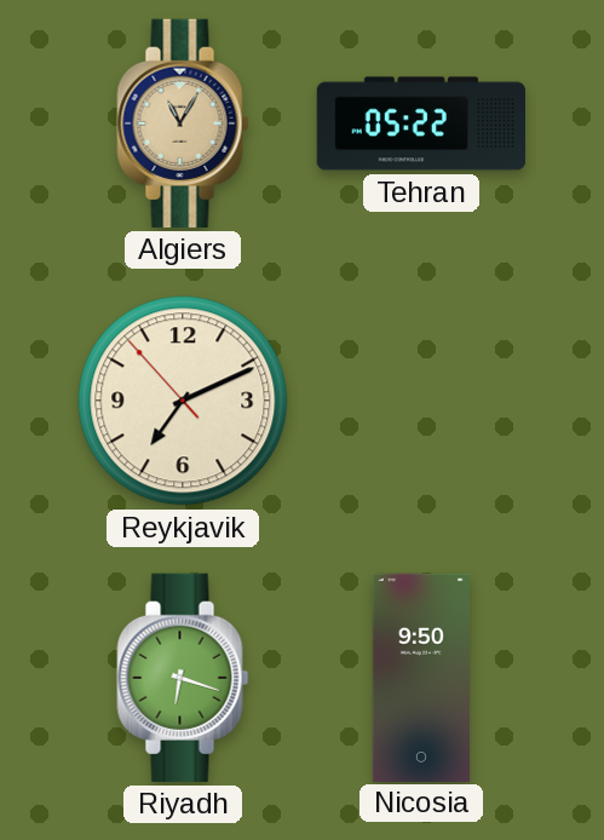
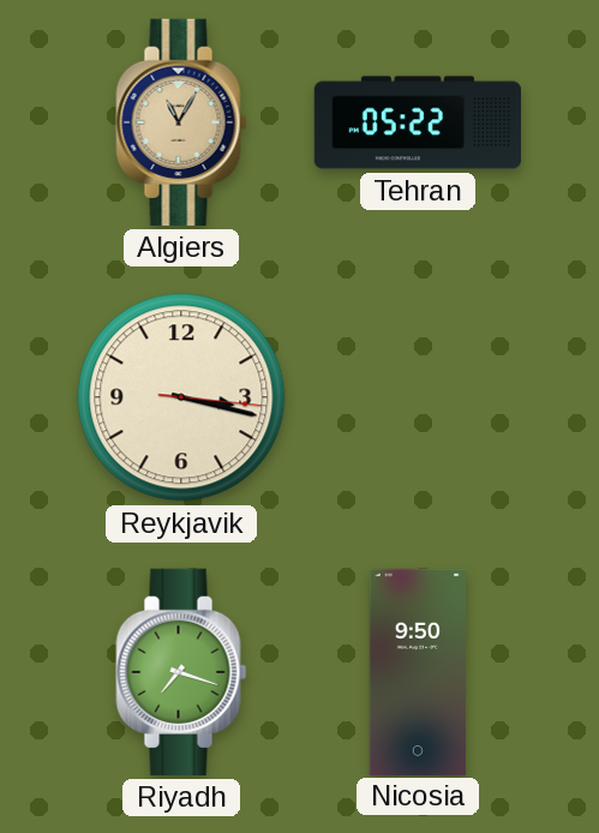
Reykjavik: 7:10 -> 3:17
Riyadh: 6:18 -> 7:18
